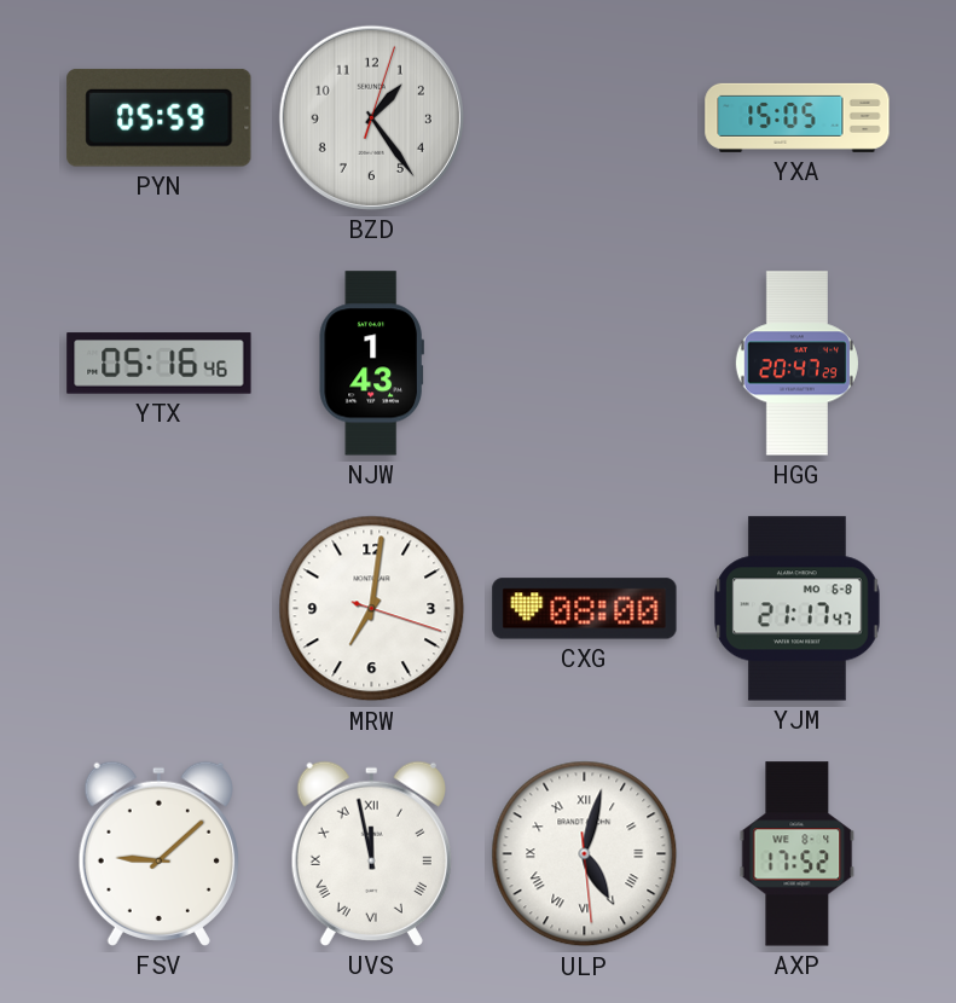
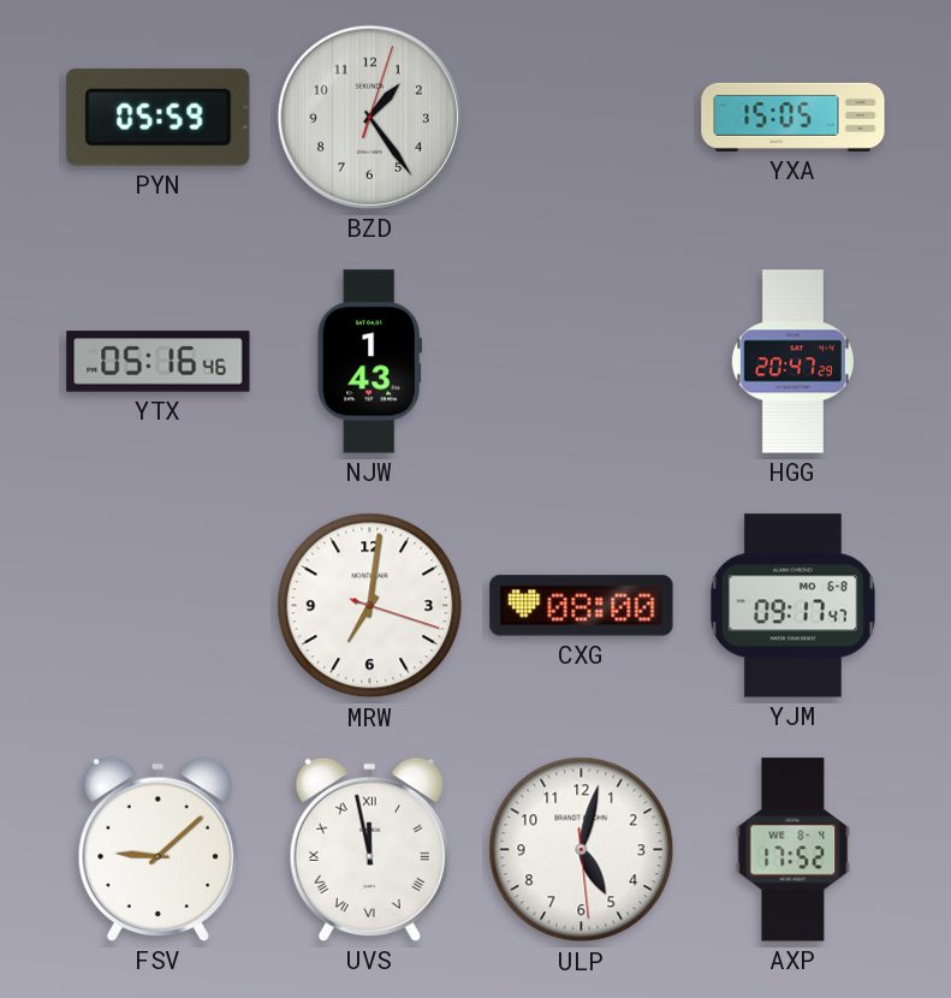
YJM: 21:17 -> 09:17
ULP numerals: Roman -> Arabic
